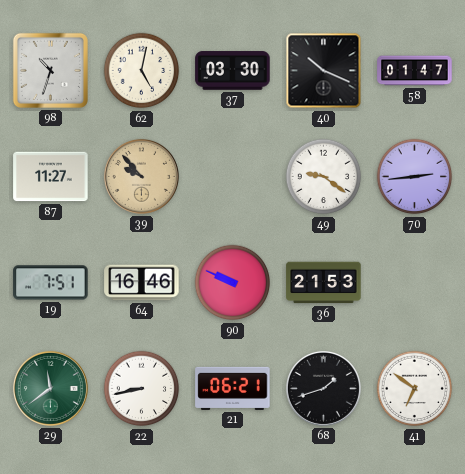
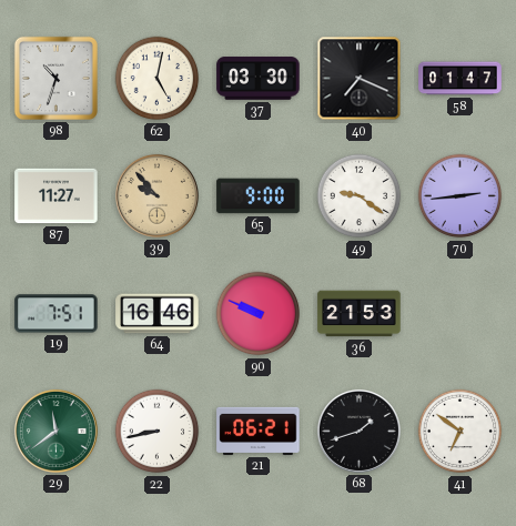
40: 10:19 -> 7:19
65: none -> 9:00
